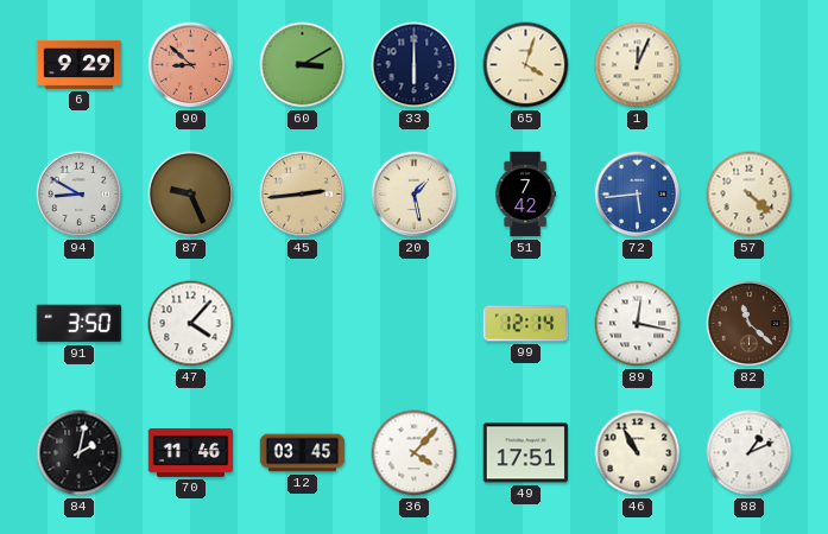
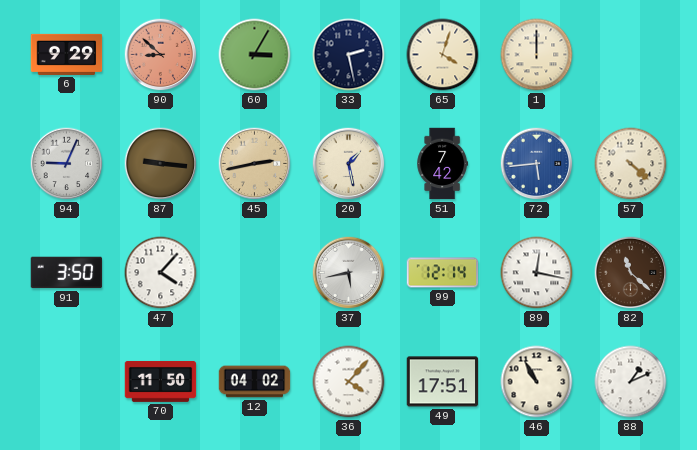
60: 3:10 -> 3:05
33: 6:00 -> 2:28
1: 12:04 -> 12:00
94: 8:50 -> 9:04
87: 9:26 -> 9:16
45: 2:44 -> 2:43
37: none -> 5:43
84: 2:02 -> none
70: 11:46 -> 11:50
12: 03:45 -> 04:02
